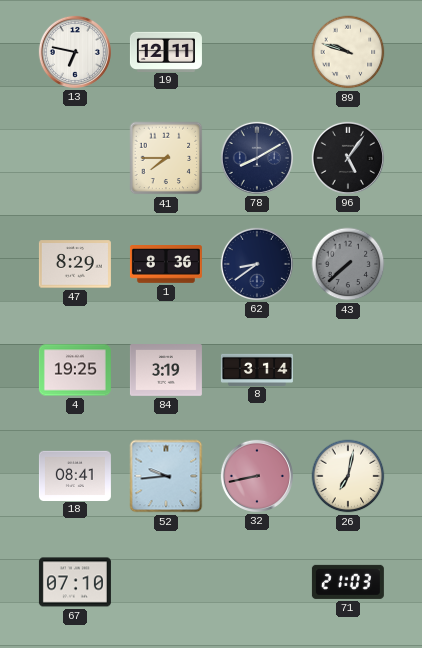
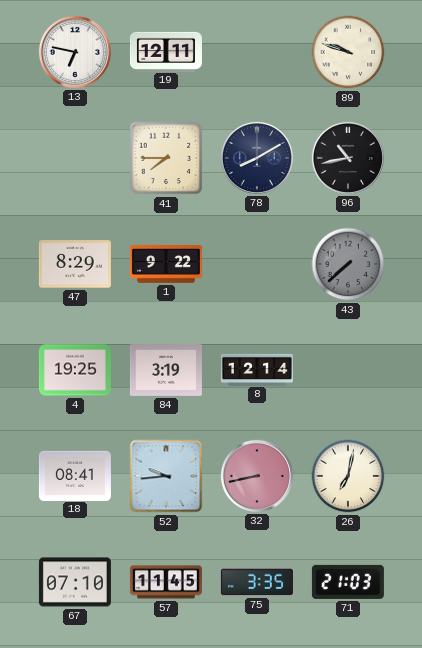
96: 5:06 -> 10:43
1: 8:36 -> 9:22
62: 8:39 -> none
8: 3:14 -> 12:14
57: none -> 11:45
75: none -> 3:35
